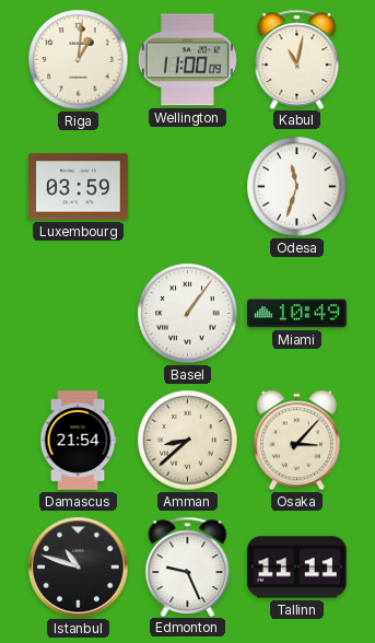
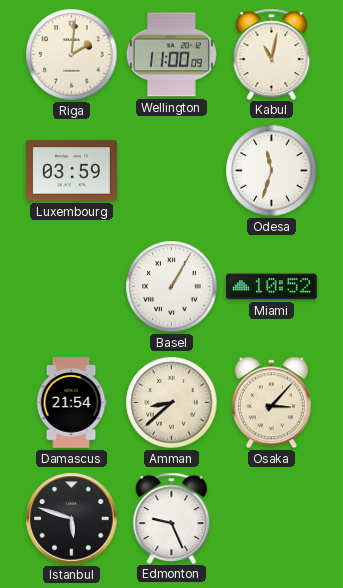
Riga: 1:01 -> 2:01
Basel: 1:06 -> 1:05
Miami: 10:49 -> 10:52
Istanbul: 10:48 -> 5:48
Tallinn: 11:11 -> none
